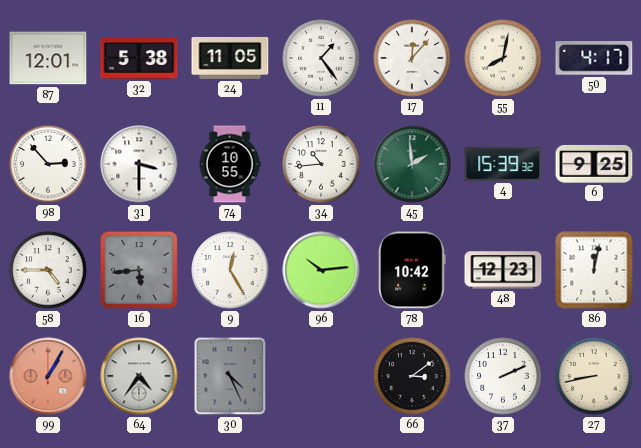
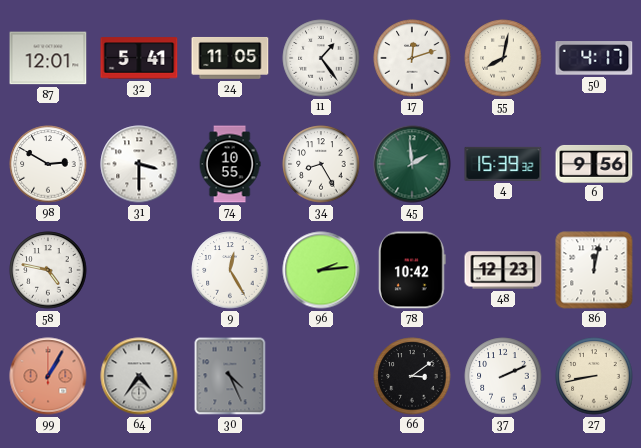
32: 5:38 -> 5:41
17: 12:07 -> 12:12
98: 2:53 -> 2:50
34: 10:44 -> 8:25
6: 9:25 -> 9:56
58: 4:45 -> 4:47
16: 5:44 -> none
96: 10:14 -> 2:14
